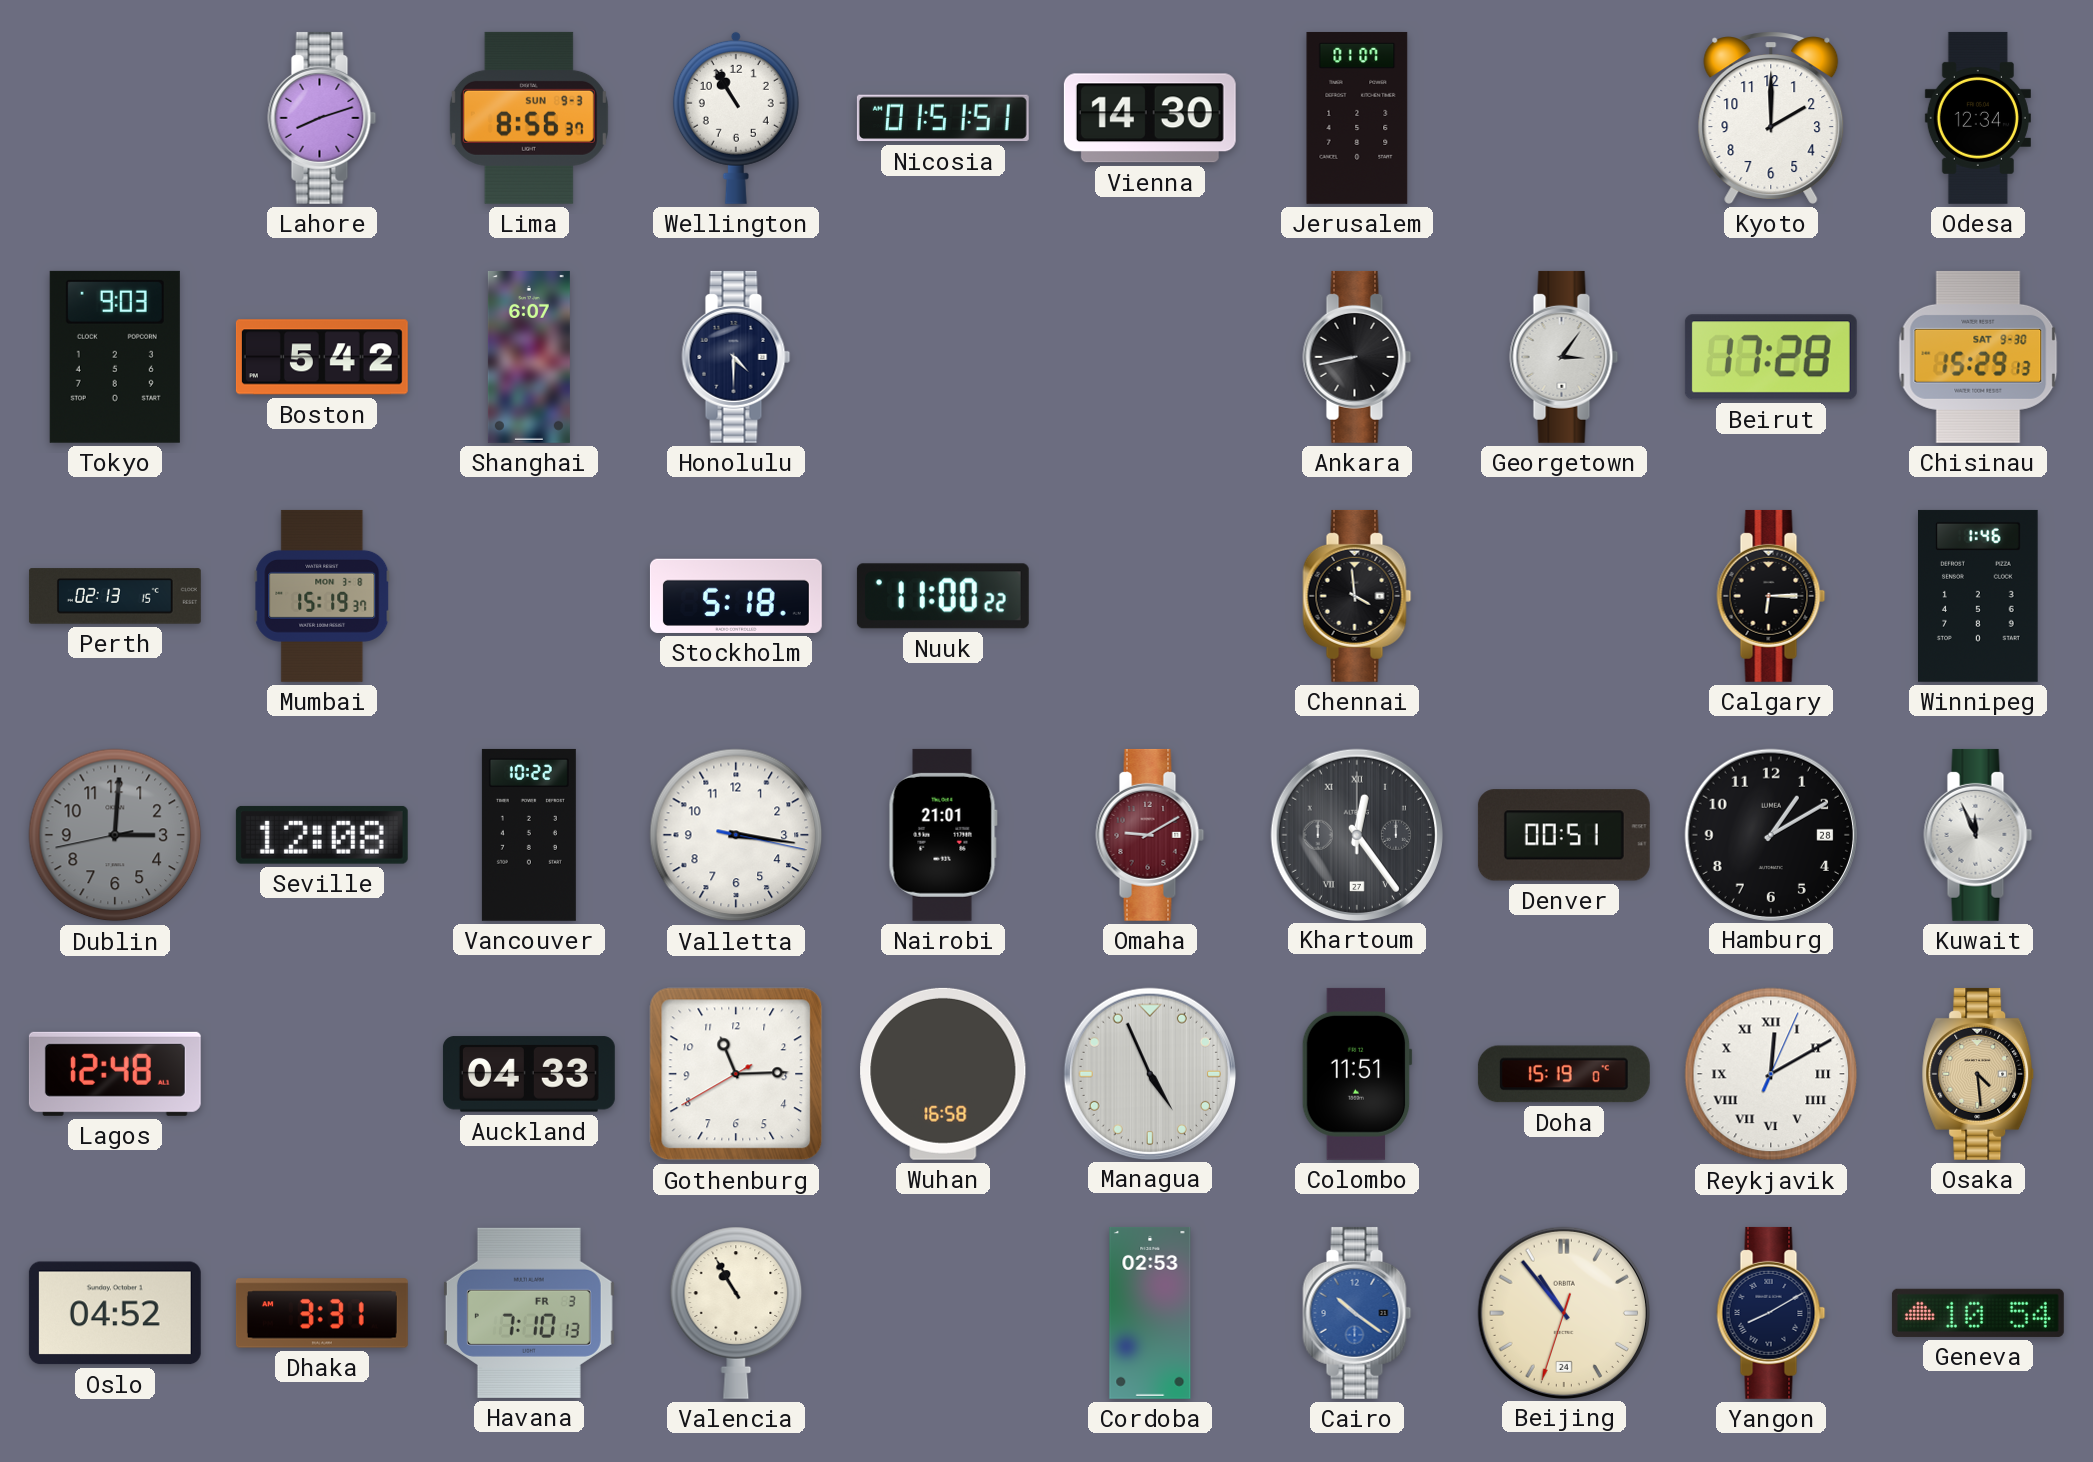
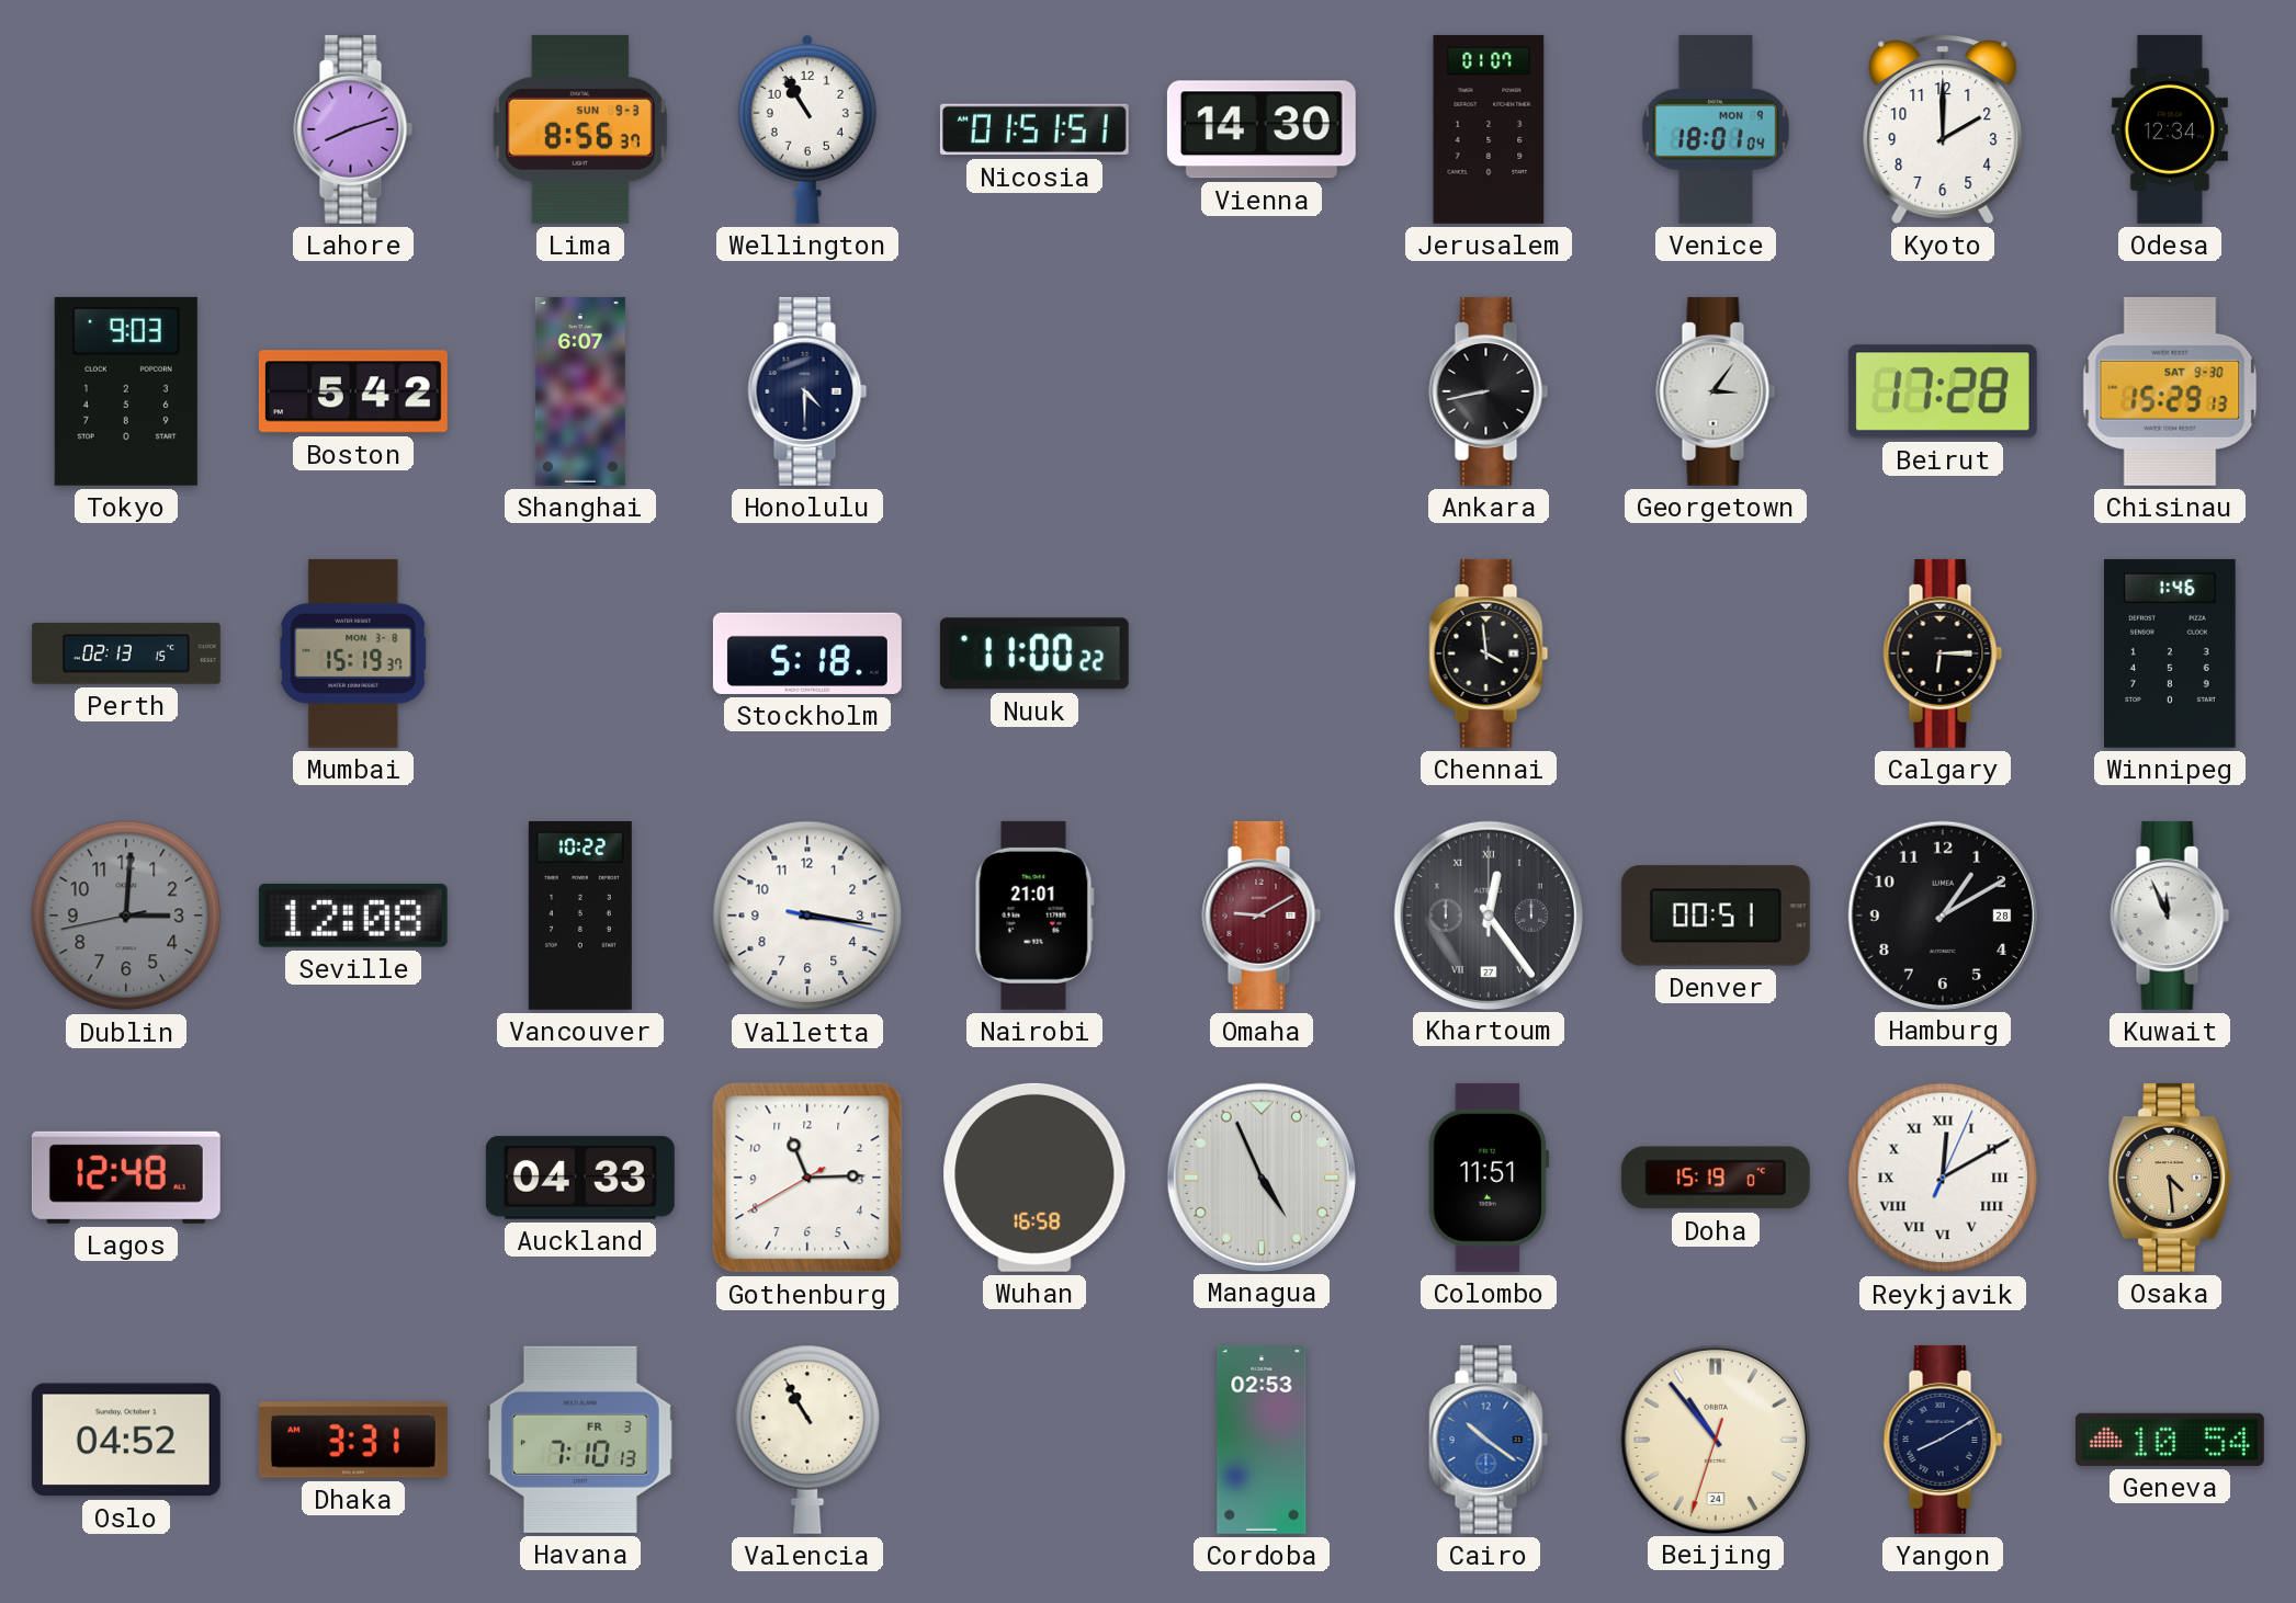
Venice: none -> 18:01
